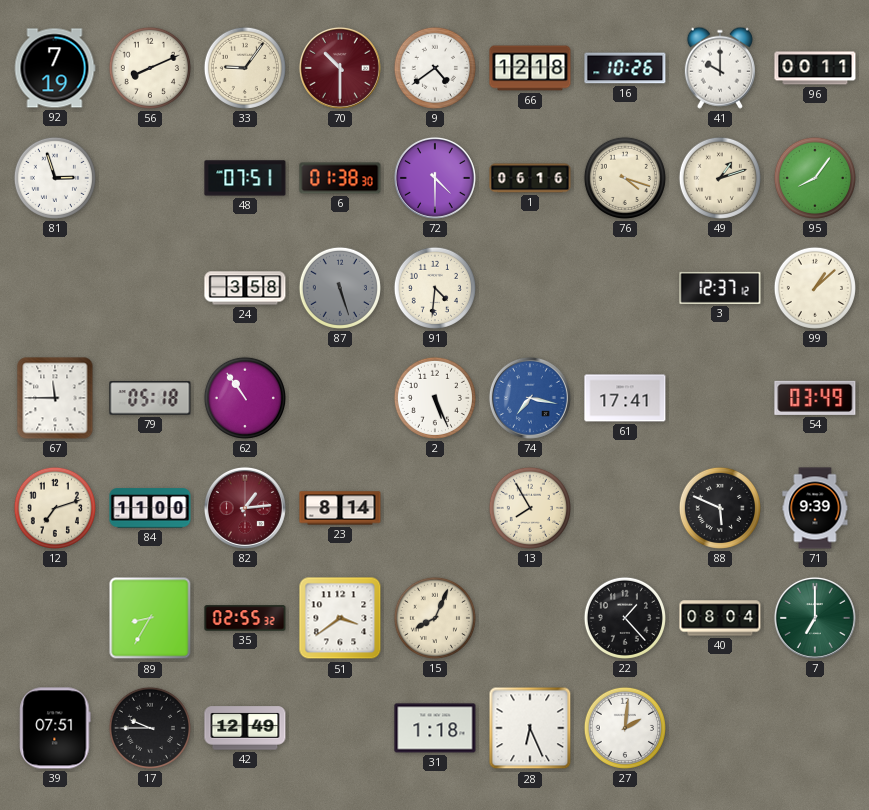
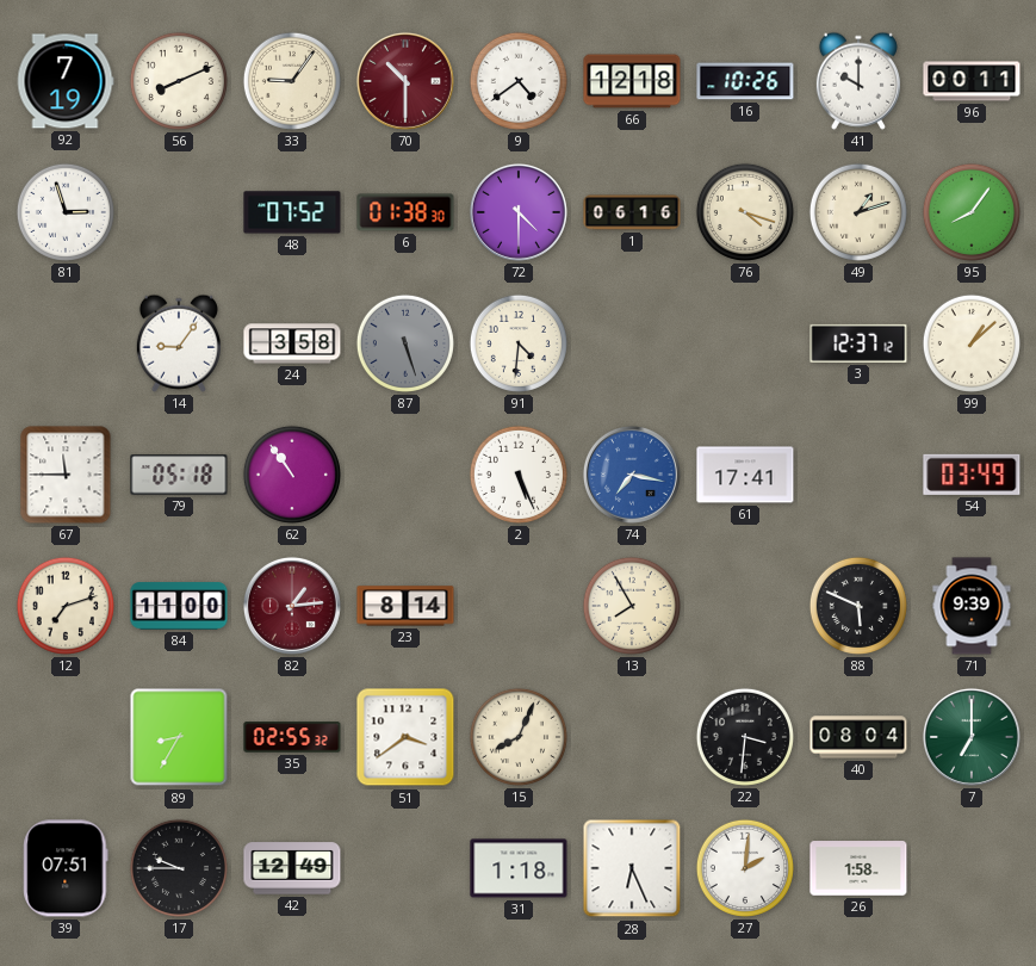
48: 07:51 -> 07:52
14: none -> 9:06
22: 1:23 -> 3:31
26: none -> 1:58
